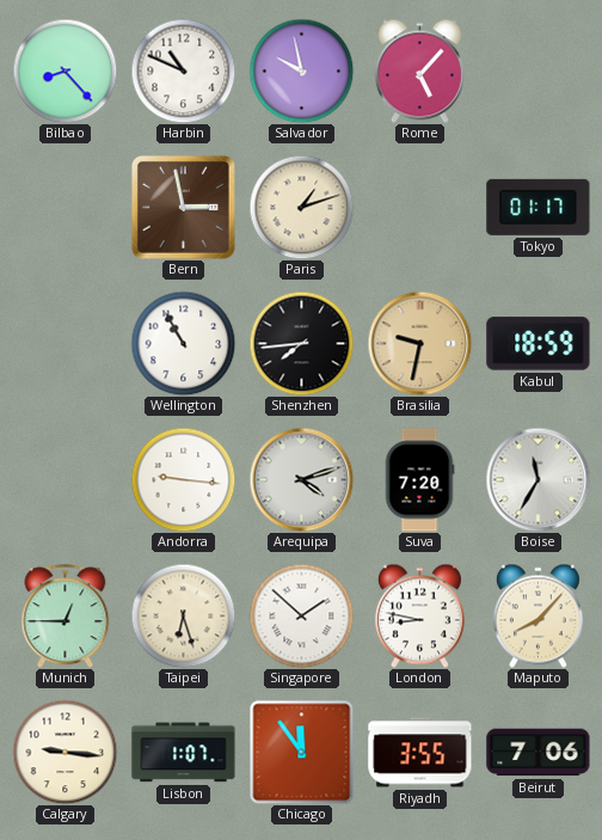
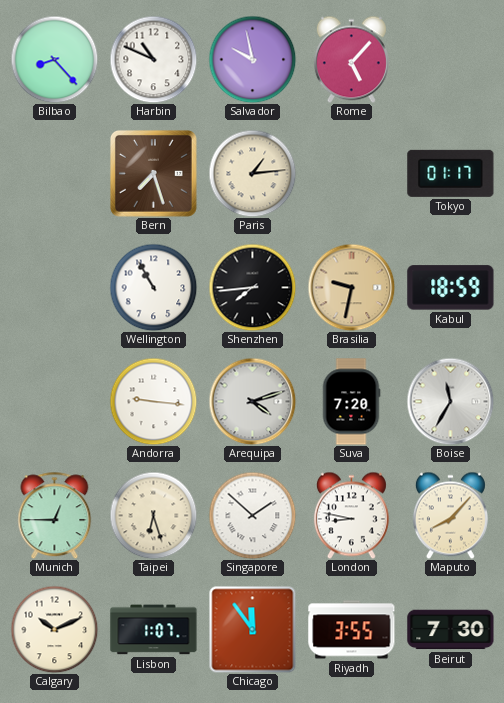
Bern: 2:58 -> 7:27
Paris: 1:12 -> 1:14
Calgary: 9:16 -> 10:11
Beirut: 7:06 -> 7:30
